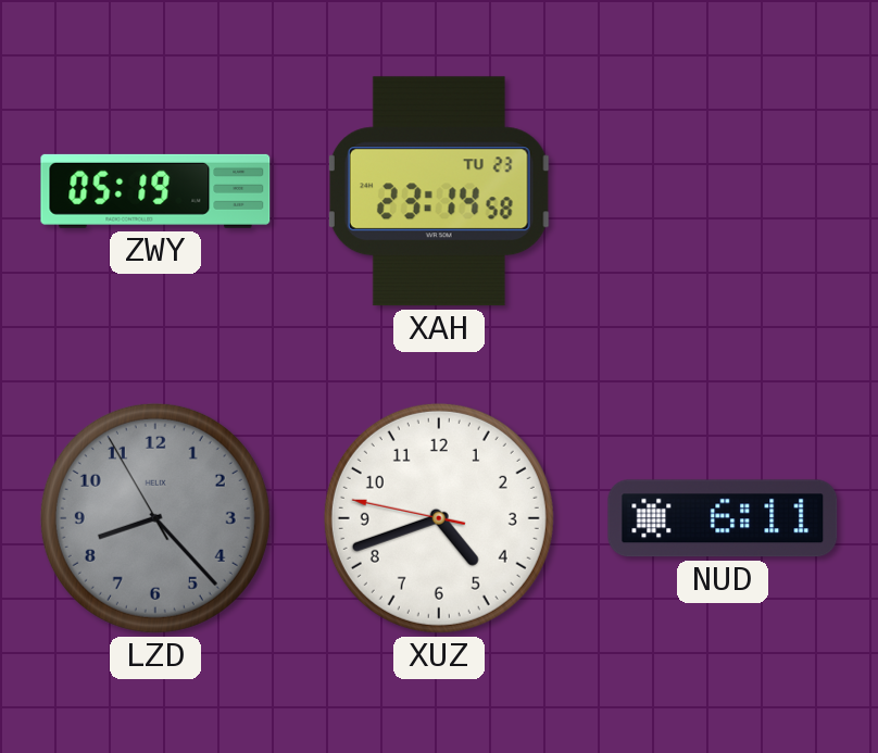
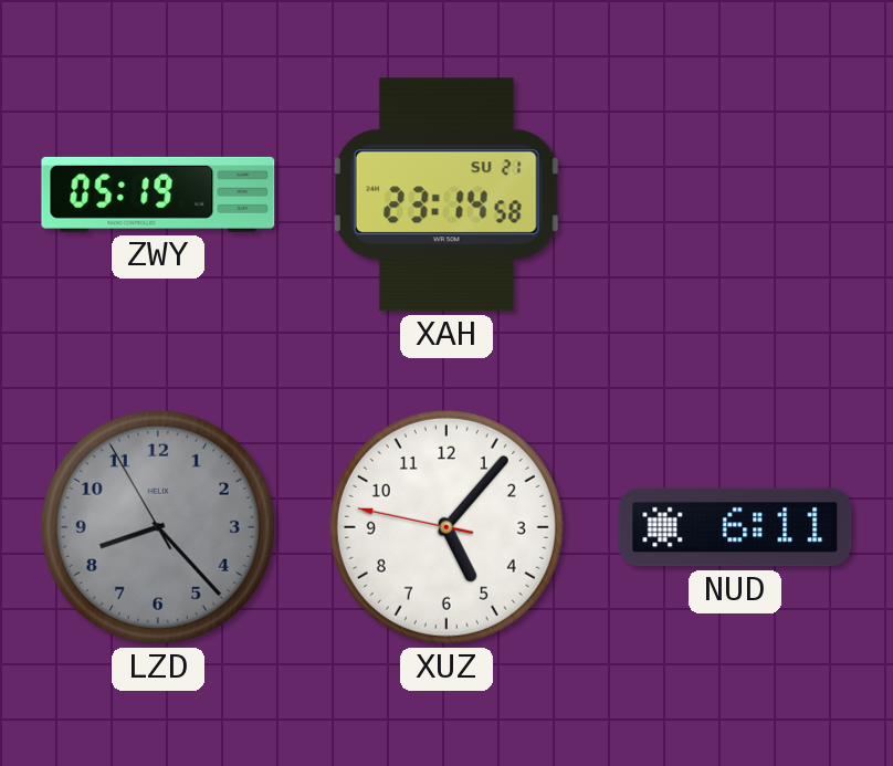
XAH date: TU 23 -> SU 21
XUZ: 4:41 -> 5:06
